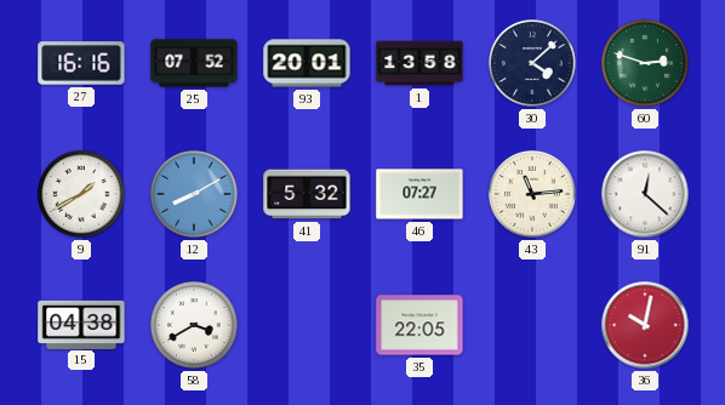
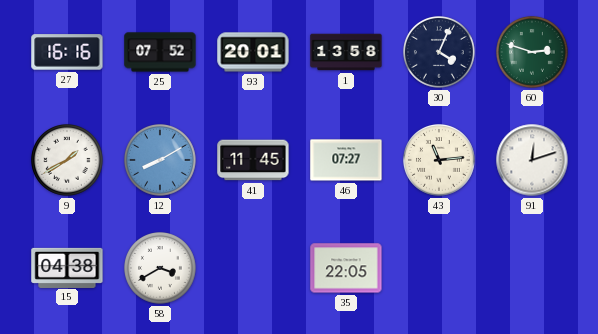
30: 4:08 -> 4:04
41: 5:32 -> 11:45
91: 12:22 -> 12:12
36: 10:02 -> none
